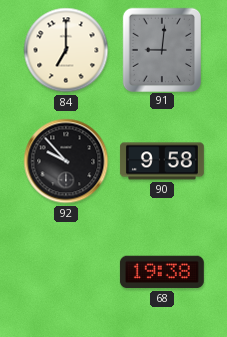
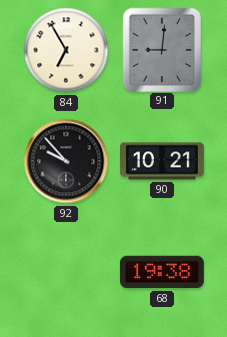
84: 7:00 -> 6:55
90: 9:58 -> 10:21
